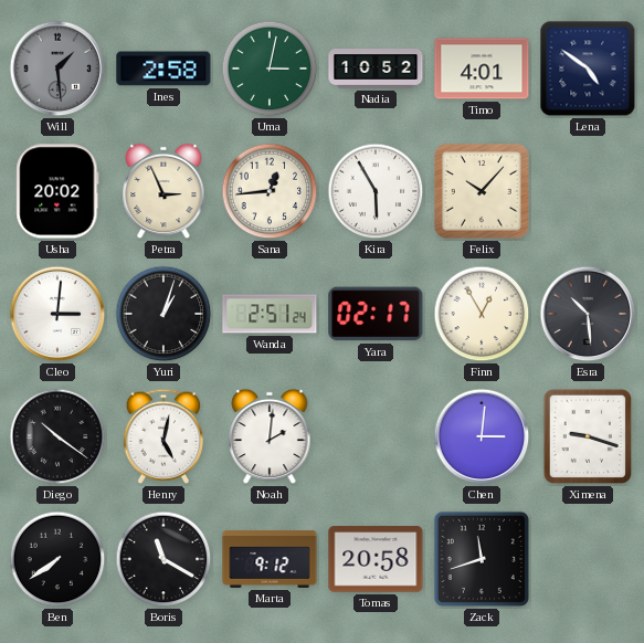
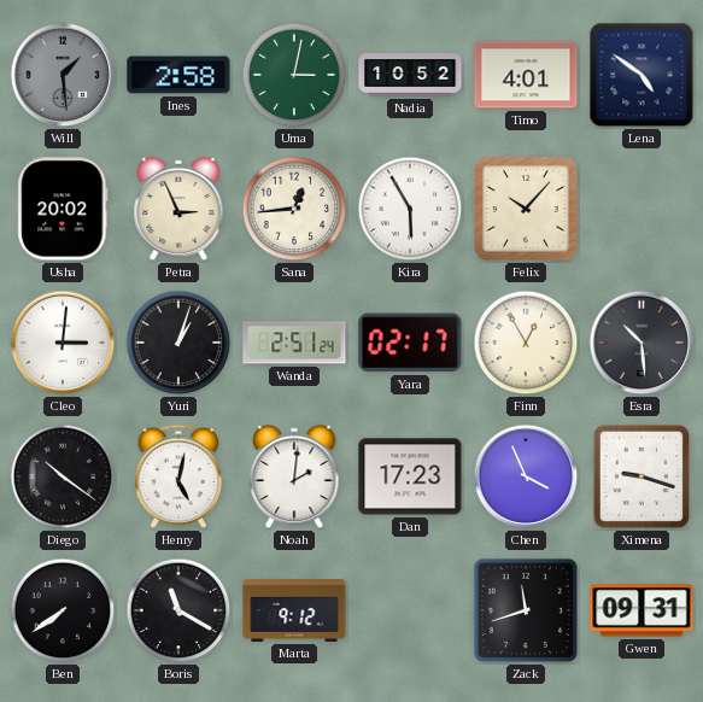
Dan: none -> 17:23
Chen: 3:01 -> 3:56
Tomas: 20:58 -> none
Gwen: none -> 09:31
